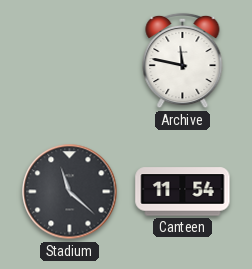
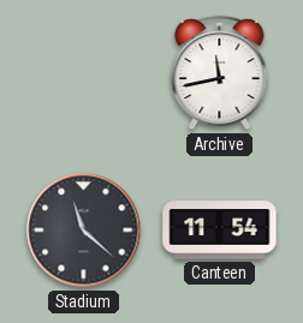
Archive: 11:47 -> 11:43
